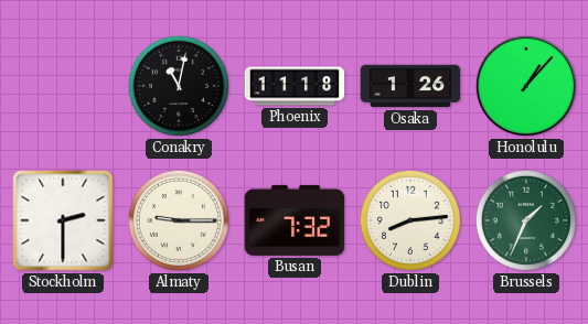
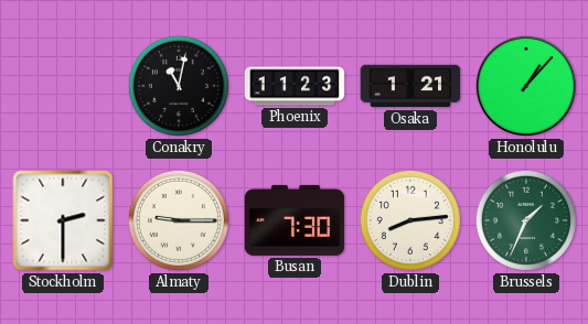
Phoenix: 11:18 -> 11:23
Osaka: 1:26 -> 1:21
Busan: 7:32 -> 7:30
